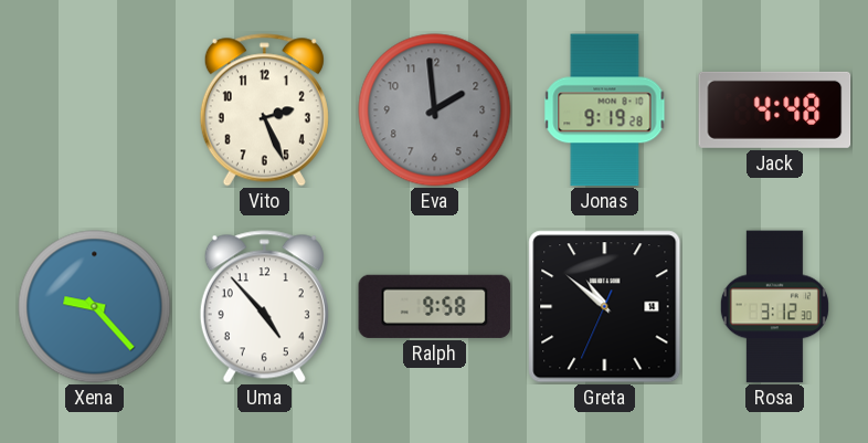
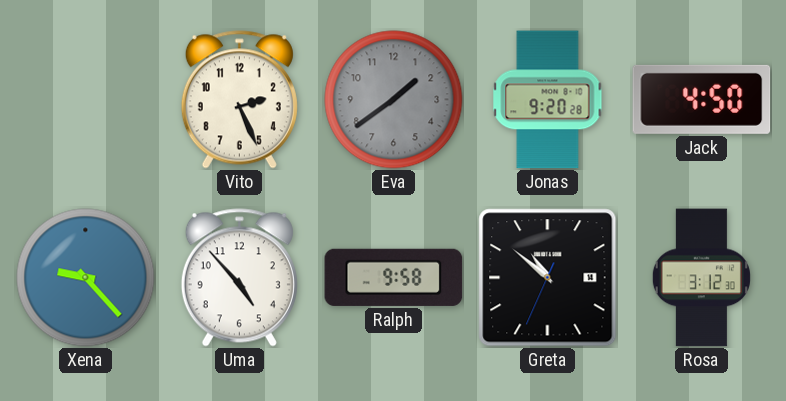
Eva: 1:59 -> 1:39
Jonas: 9:19 -> 9:20
Jack: 4:48 -> 4:50
